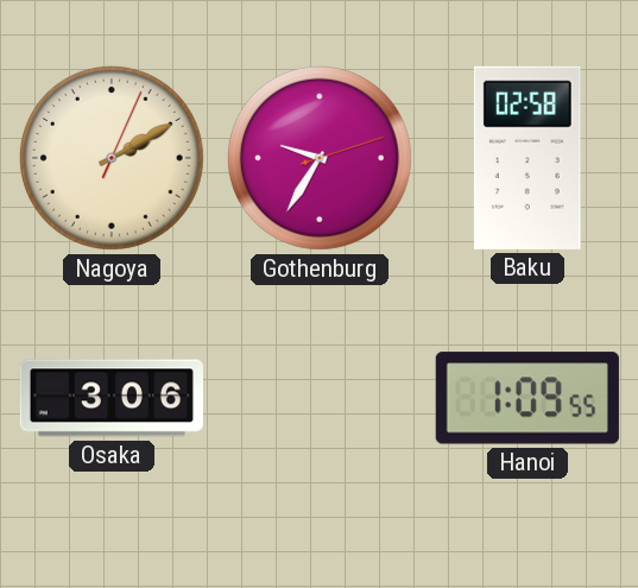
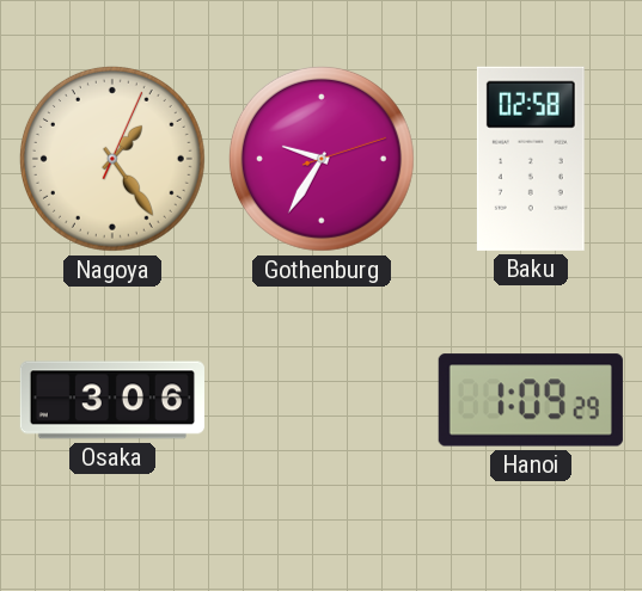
Nagoya: 2:10 -> 1:24
Hanoi: 1:09:55 -> 1:09:29
